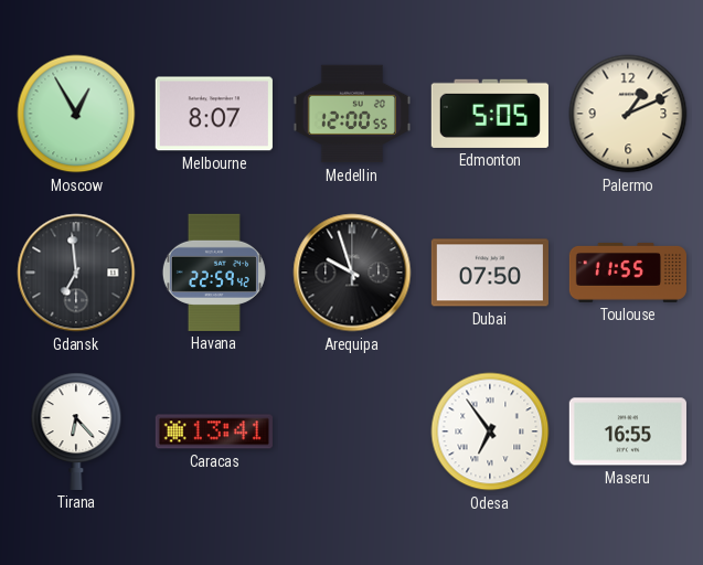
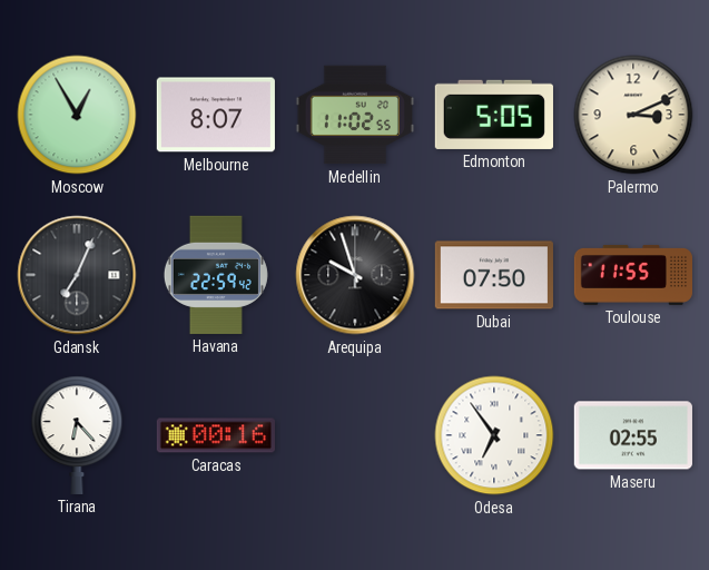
Medellin: 12:00 -> 11:02
Palermo: 1:11 -> 3:11
Gdansk: 6:59 -> 7:04
Caracas: 13:41 -> 00:16
Maseru: 16:55 -> 02:55
